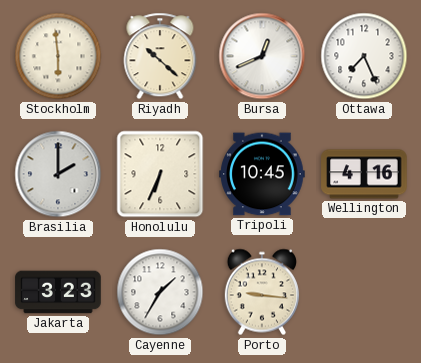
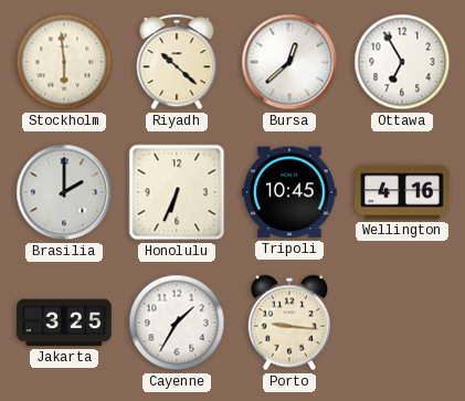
Bursa: 12:41 -> 12:38
Ottawa: 7:26 -> 6:55
Jakarta: 3:23 -> 3:25
